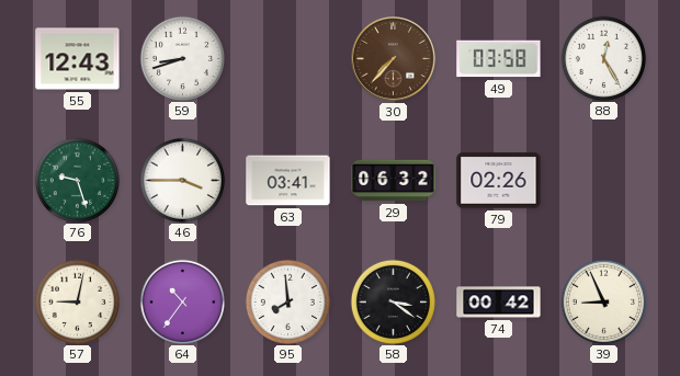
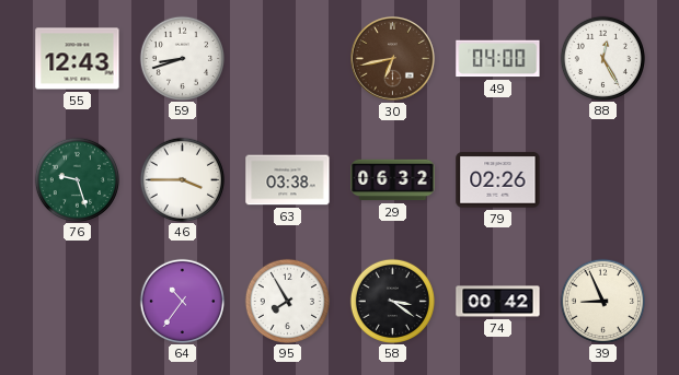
30: 7:37 -> 6:43
49: 03:58 -> 04:00
63: 03:41 -> 03:38
57: 9:02 -> none
95: 7:59 -> 7:55
